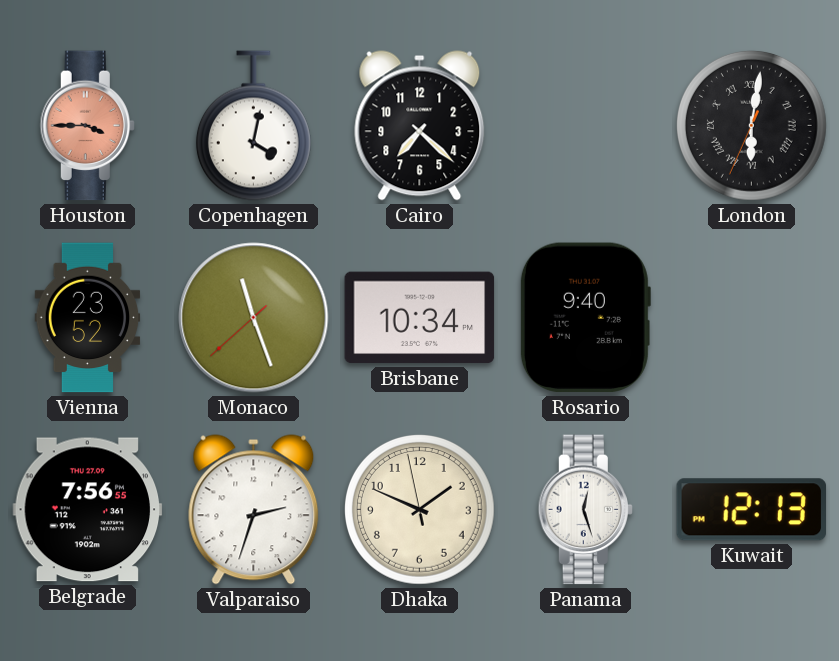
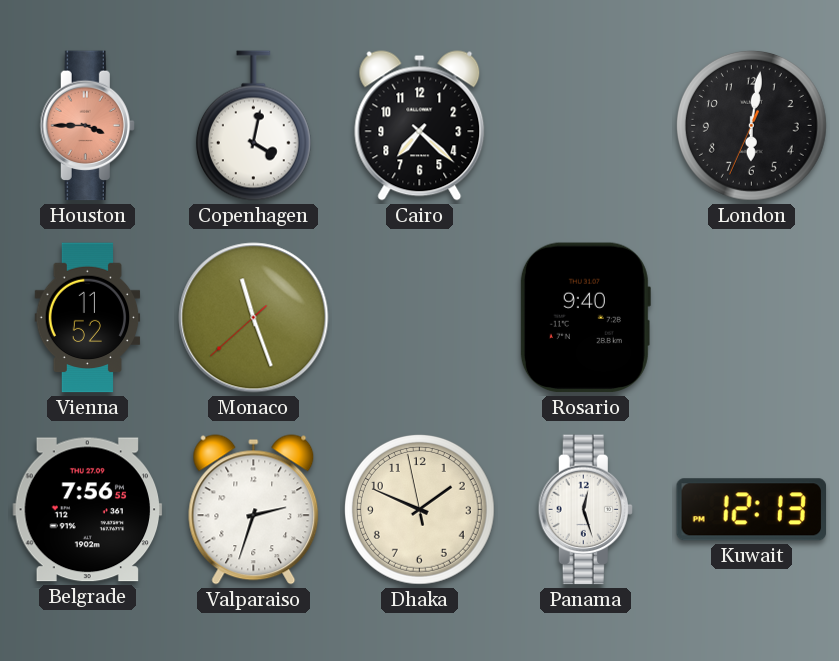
London numerals: Roman -> Arabic
Vienna: 23:52 -> 11:52
Brisbane: 10:34 -> none
